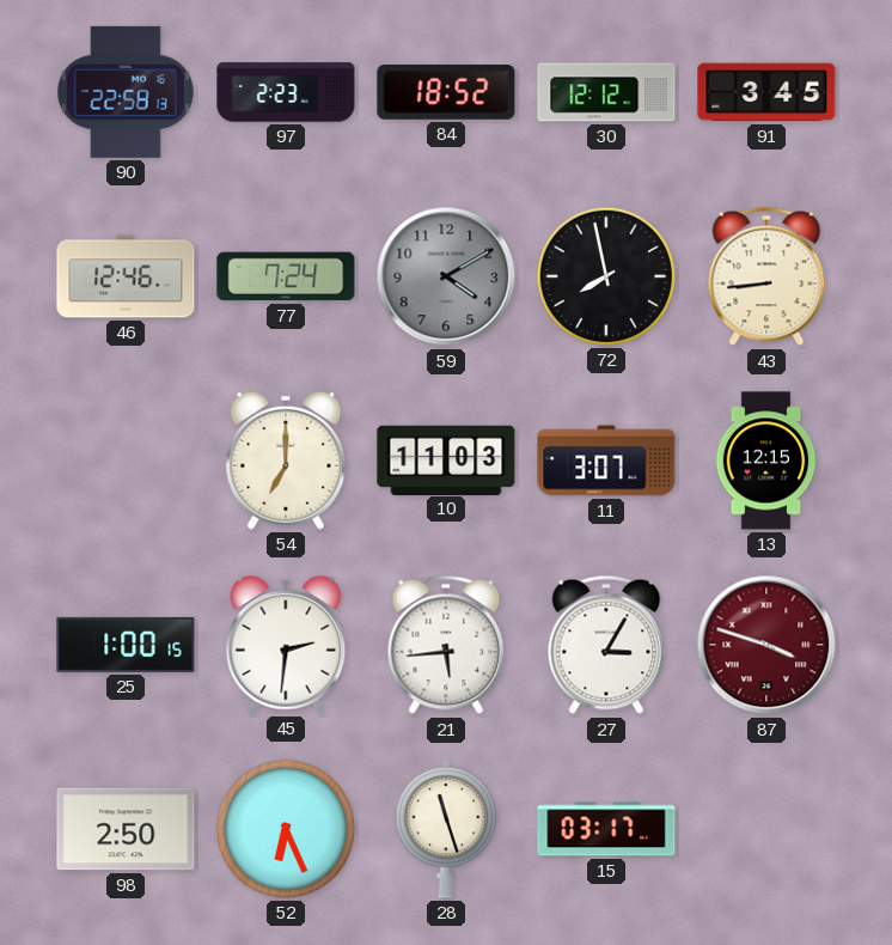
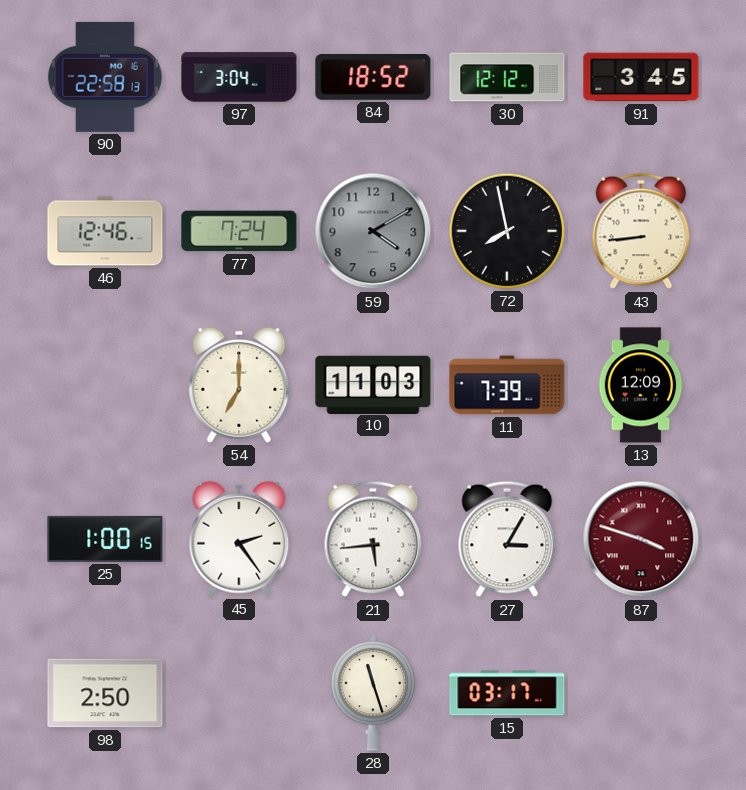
97: 2:23 -> 3:04
11: 3:07 -> 7:39
13: 12:15 -> 12:09
45: 2:31 -> 2:24
52: 6:26 -> none
